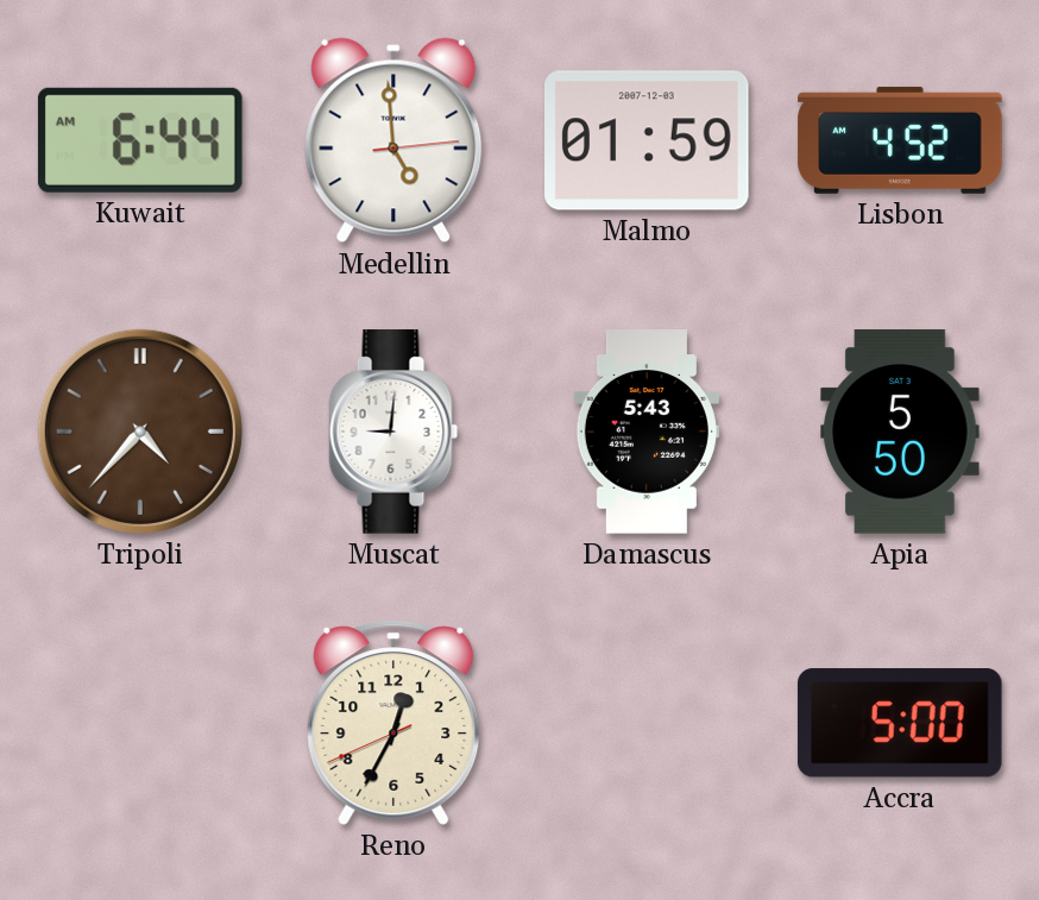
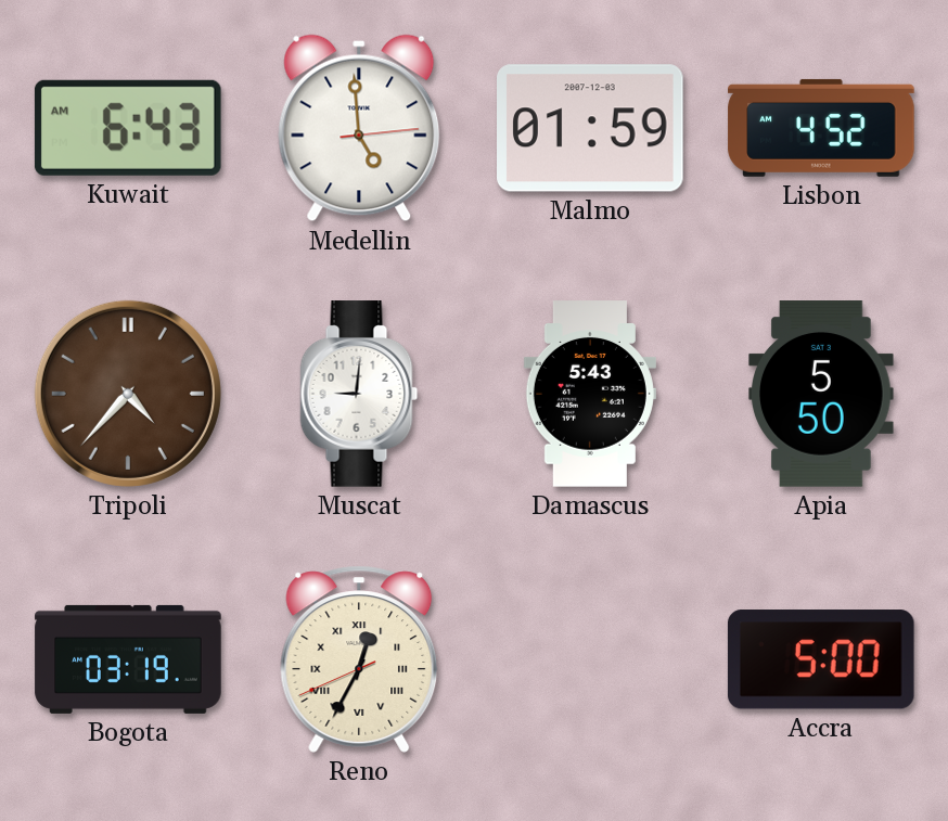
Kuwait: 6:44 -> 6:43
Bogota: none -> 03:19
Reno numerals: Arabic -> Roman
